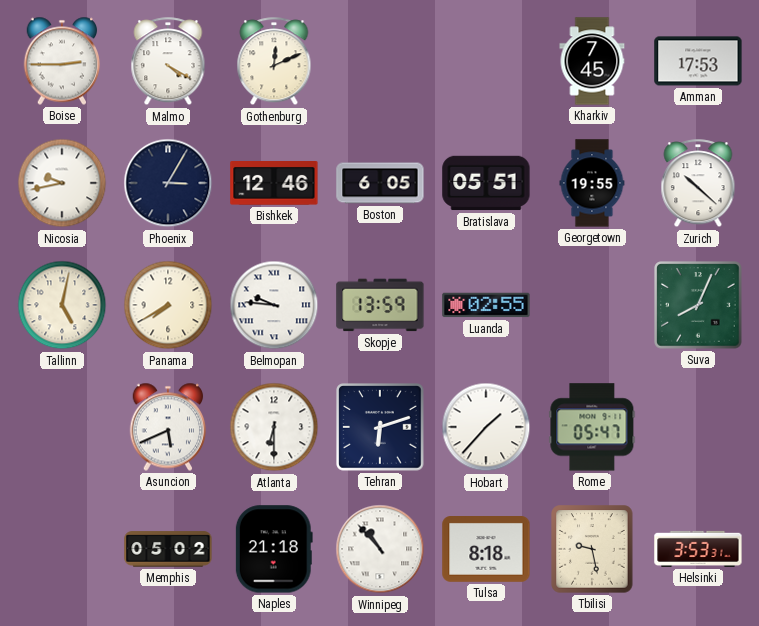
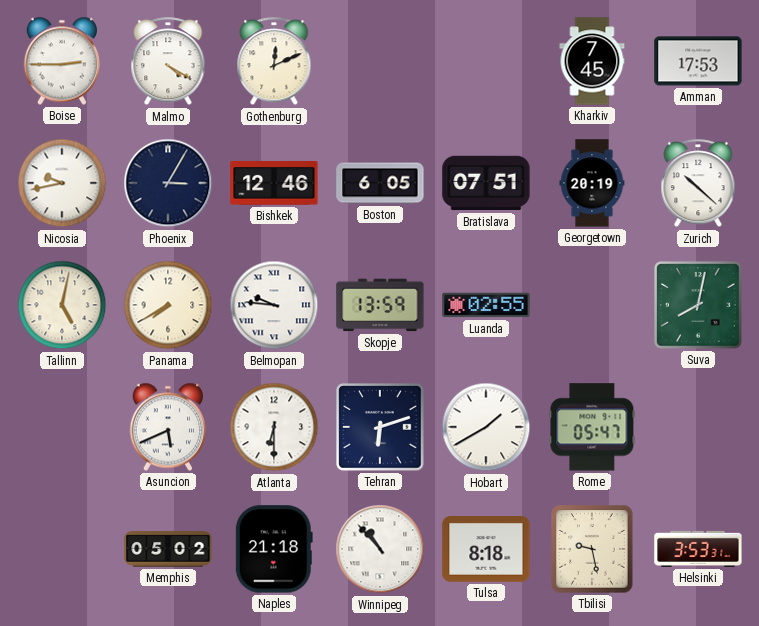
Bratislava: 05:51 -> 07:51
Georgetown: 19:55 -> 20:19
Suva: 8:04 -> 8:02
Hobart: 1:37 -> 1:40
